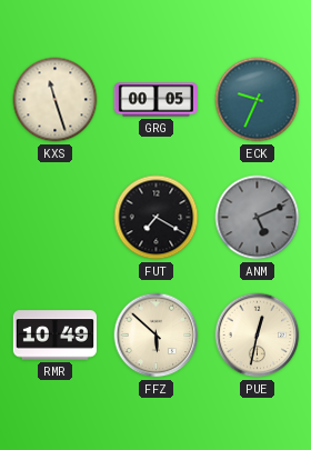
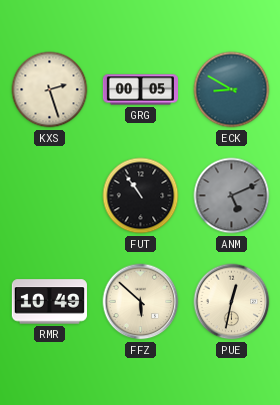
KXS: 11:27 -> 2:27
ECK: 9:34 -> 8:50
FUT: 7:20 -> 10:54
